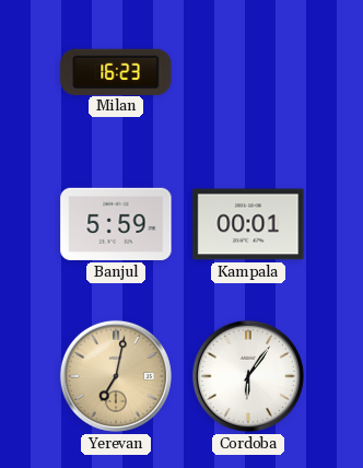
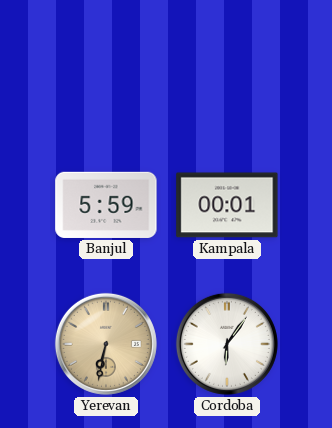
Milan: 16:23 -> none
Yerevan: 7:02 -> 6:32
